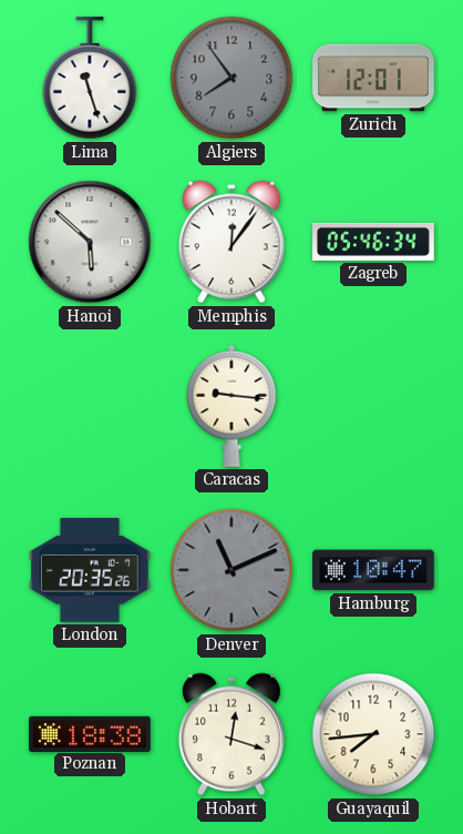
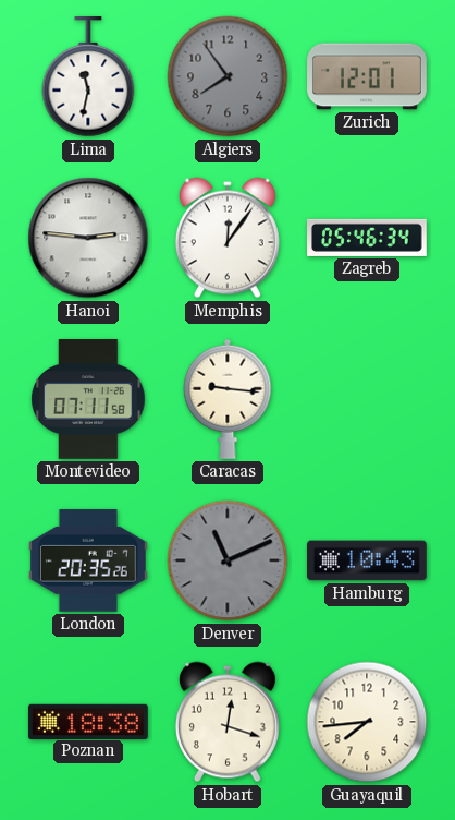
Lima: 11:27 -> 11:32
Hanoi: 5:52 -> 2:46
Montevideo: none -> 07:11
Hamburg: 10:47 -> 10:43
